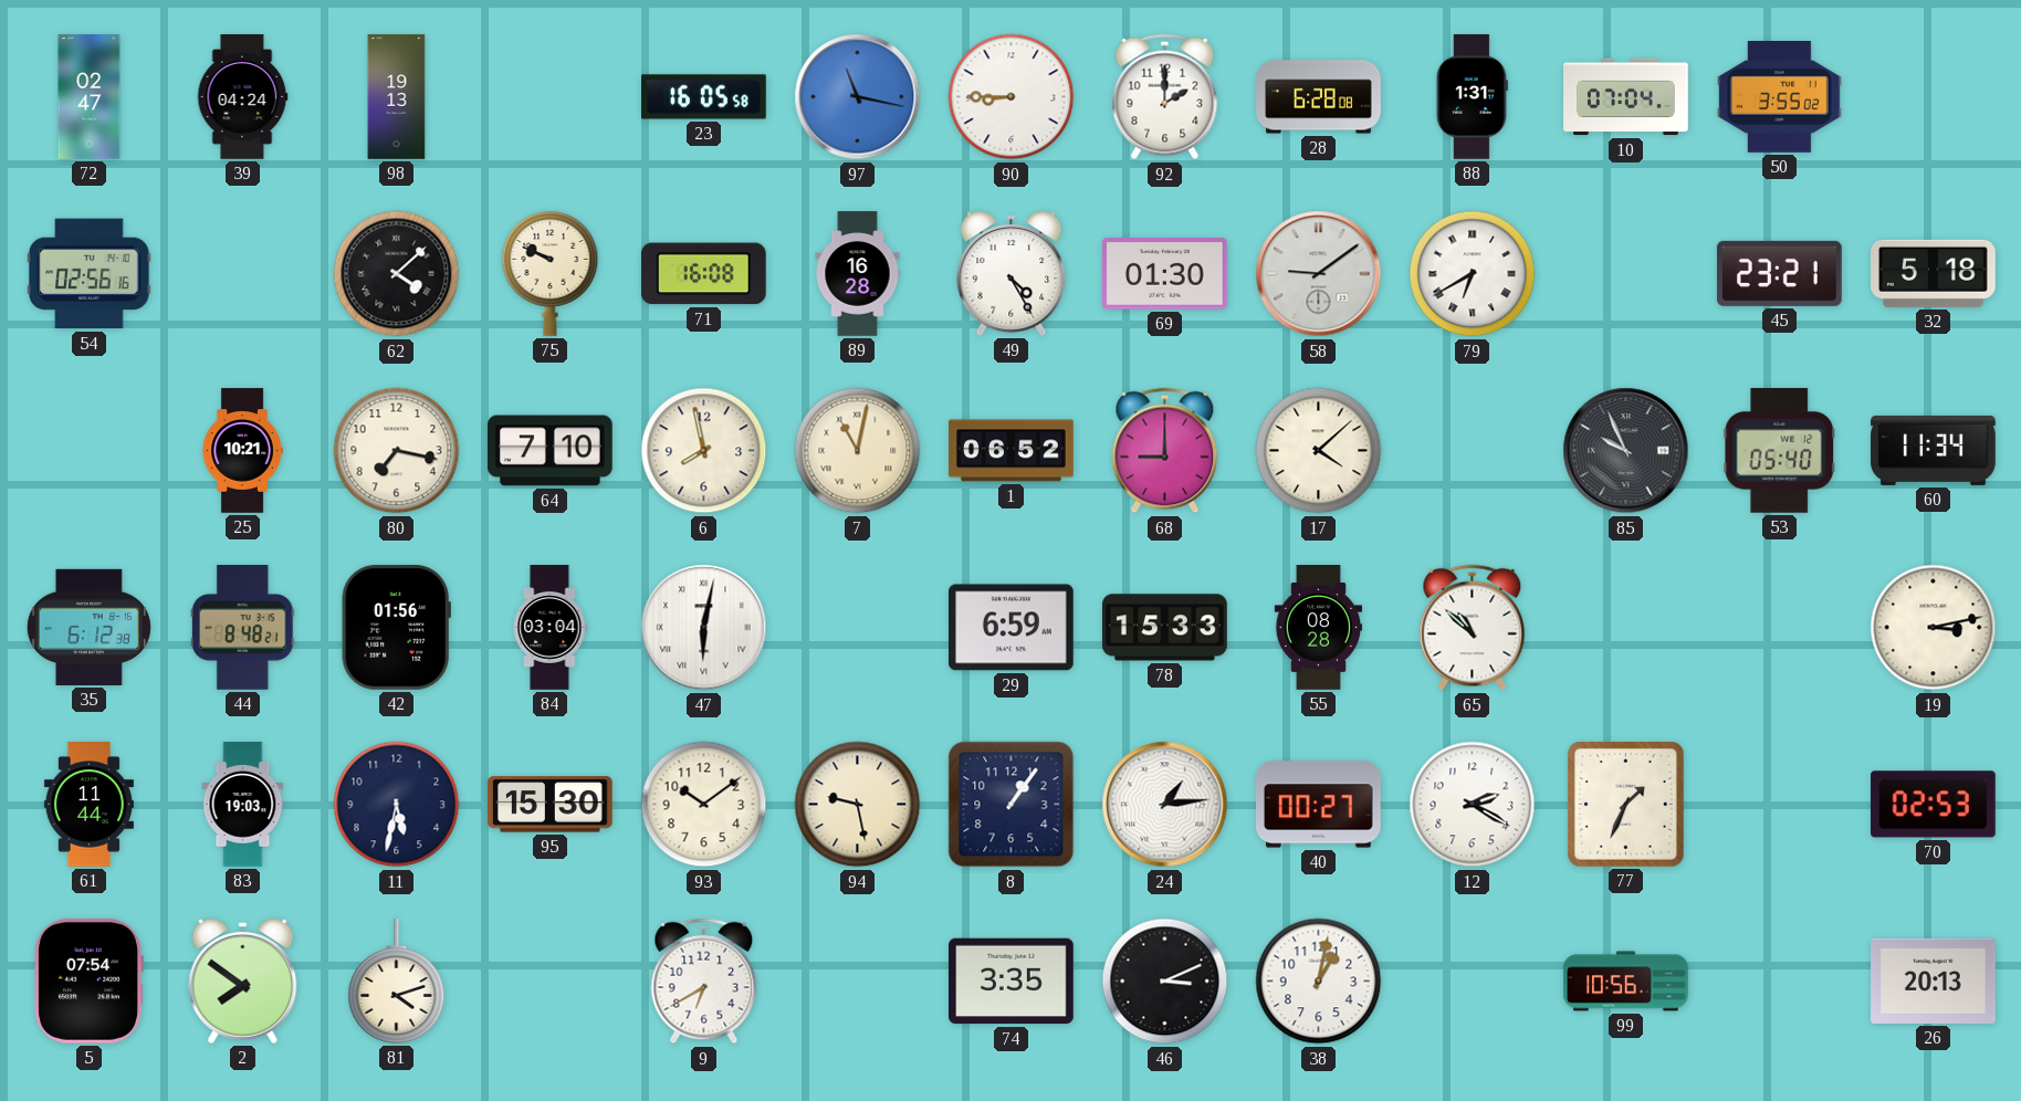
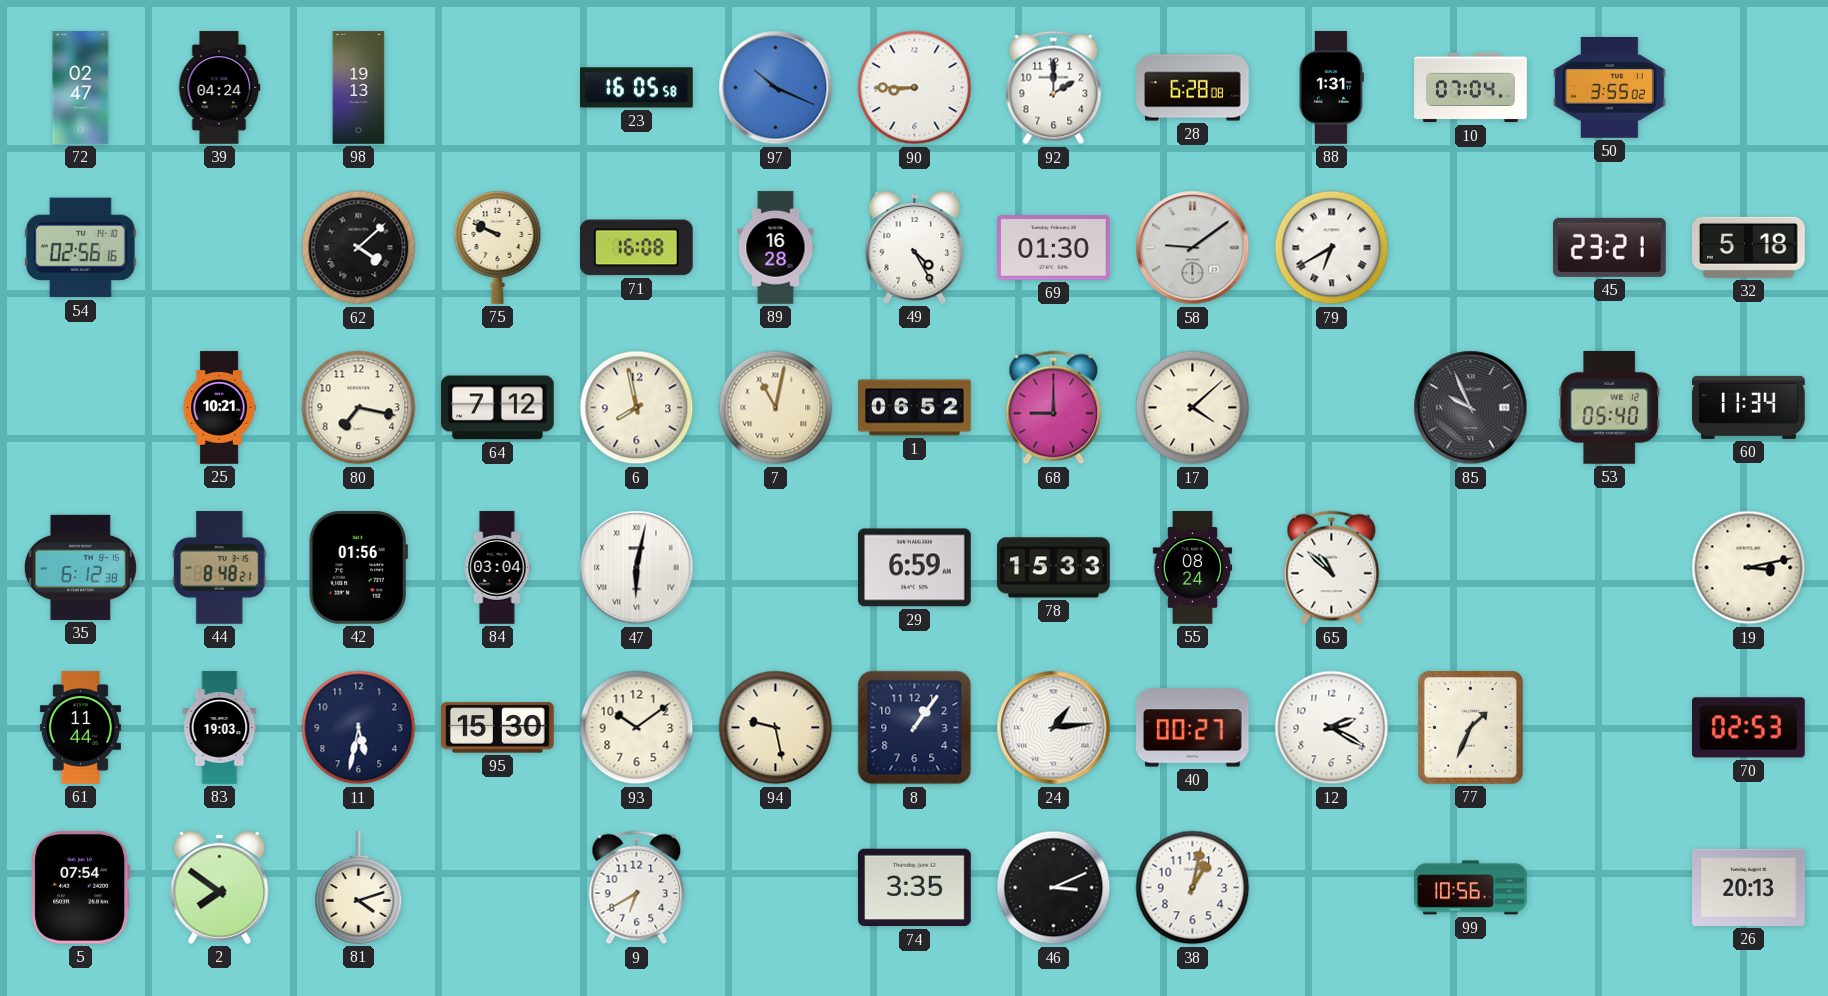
97: 11:17 -> 10:19
64: 7:10 -> 7:12
55: 08:28 -> 08:24
